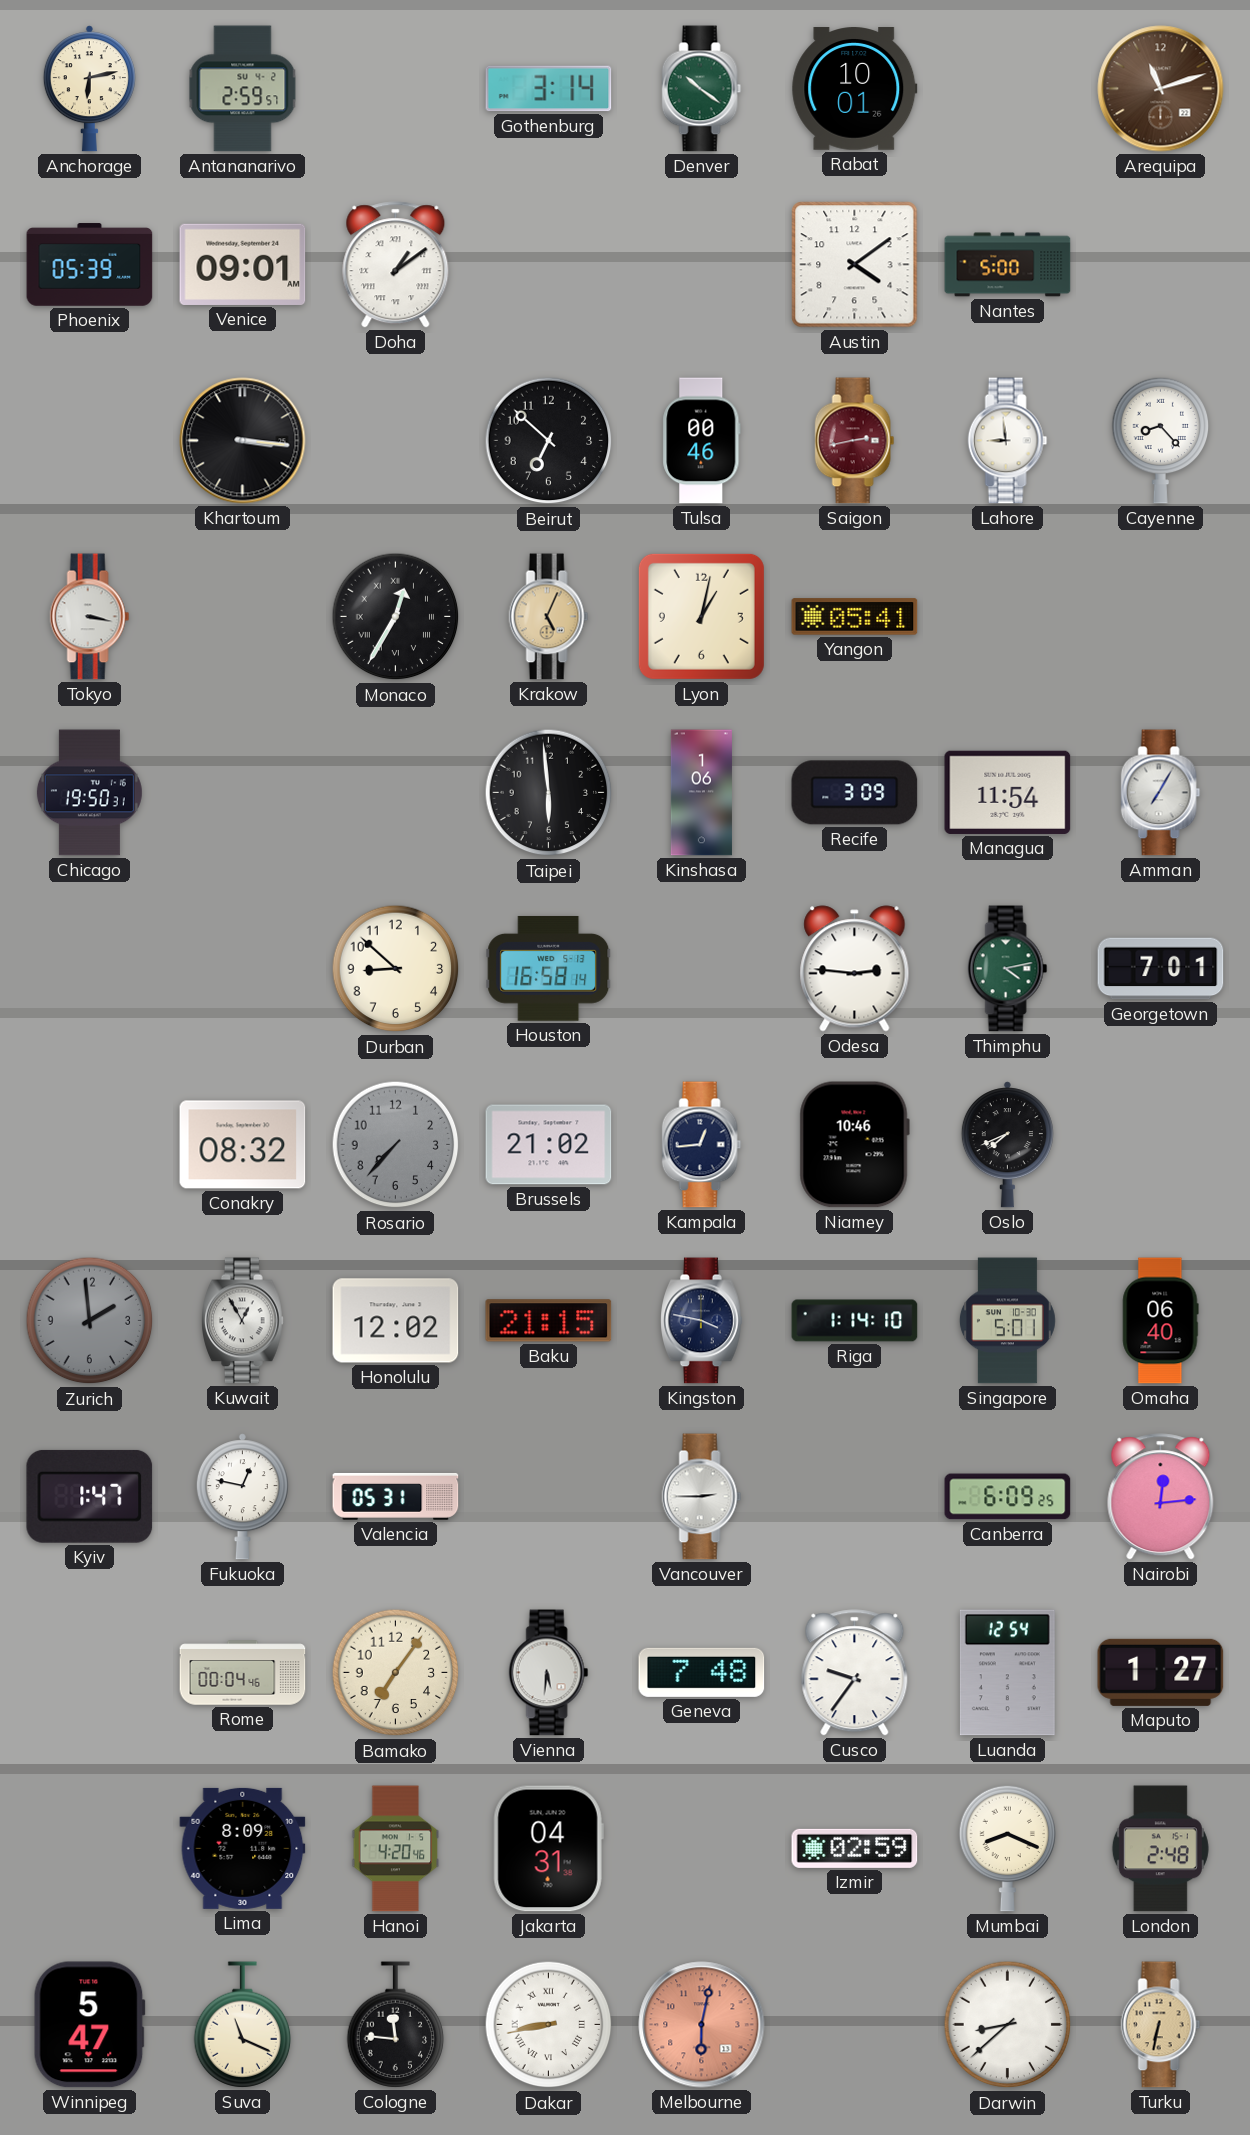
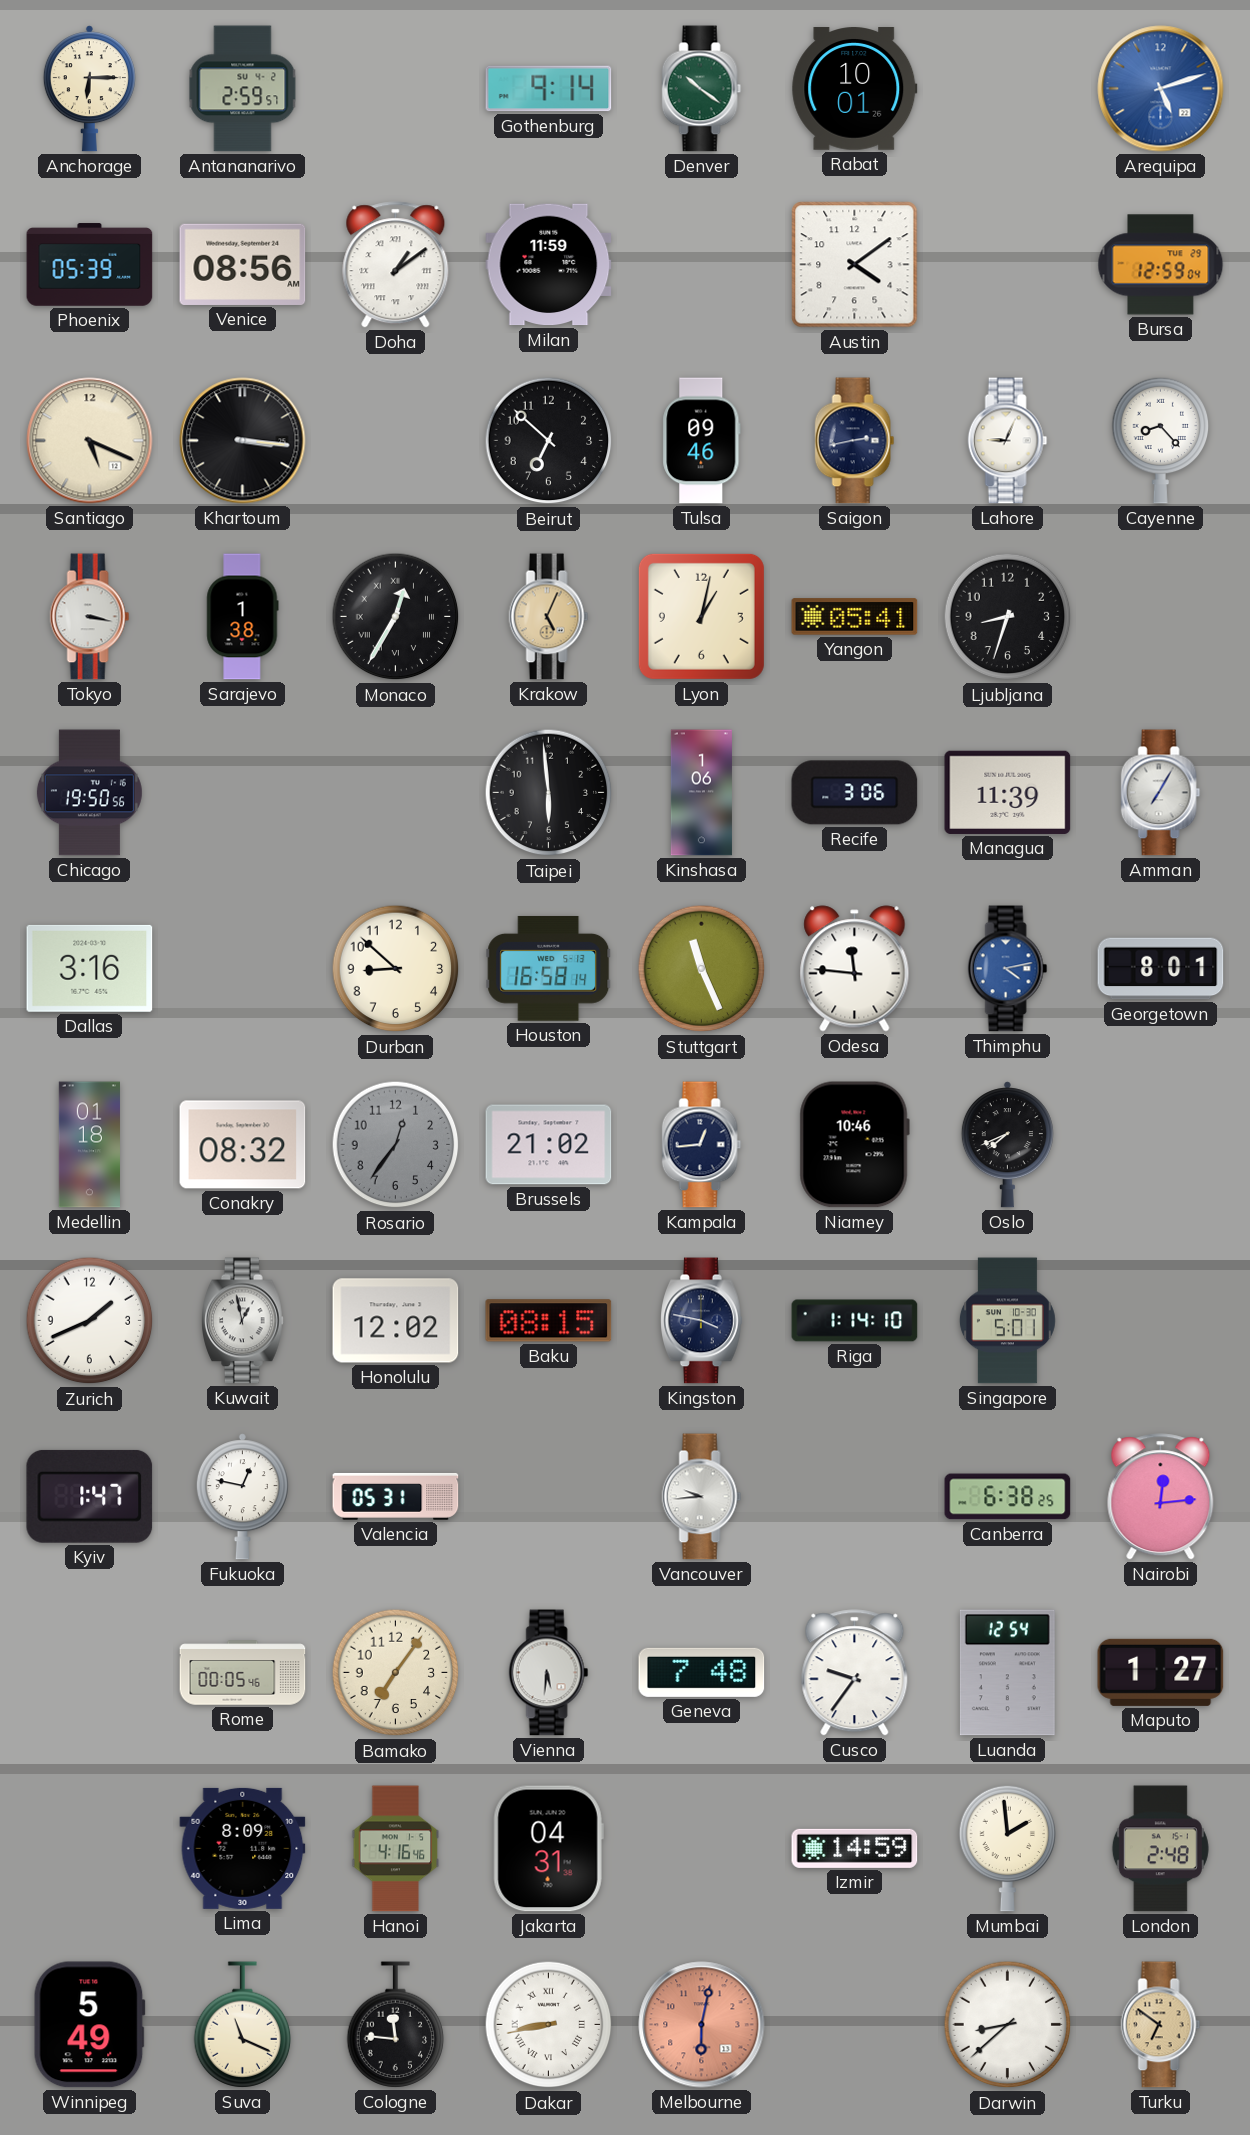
Anchorage: 6:13 -> 6:15
Gothenburg: 3:14 -> 9:14
Arequipa: 11:12 -> 5:12
Arequipa dial: brown -> blue
Venice: 09:01 -> 08:56
Milan: none -> 11:59
Nantes: 5:00 -> none
Bursa: none -> 12:59
Santiago: none -> 5:19
Tulsa: 00:46 -> 09:46
Saigon dial: burgundy -> navy
Lahore: 8:59 -> 9:04
Sarajevo: none -> 1:38
Ljubljana: none -> 8:33
Chicago: 19:50:31 -> 19:50:56
Recife: 3:09 -> 3:06
Managua: 11:54 -> 11:39
Dallas: none -> 3:16
Stuttgart: none -> 11:26
Odesa: 2:46 -> 11:46
Thimphu dial: green -> blue
Georgetown: 7:01 -> 8:01
Medellin: none -> 01:18
Rosario: 7:37 -> 12:36
Zurich: 1:59 -> 1:41
Zurich dial: grey -> white
Kuwait: 12:55 -> 12:58
Baku: 21:15 -> 08:15
Omaha: 06:40 -> none
Vancouver: 2:45 -> 9:44
Canberra: 6:09 -> 6:38
Rome: 00:04 -> 00:05
Hanoi: 4:20 -> 4:16
Izmir: 02:59 -> 14:59
Mumbai: 8:19 -> 1:59
Winnipeg: 5:47 -> 5:49
Turku: 6:32 -> 6:51
